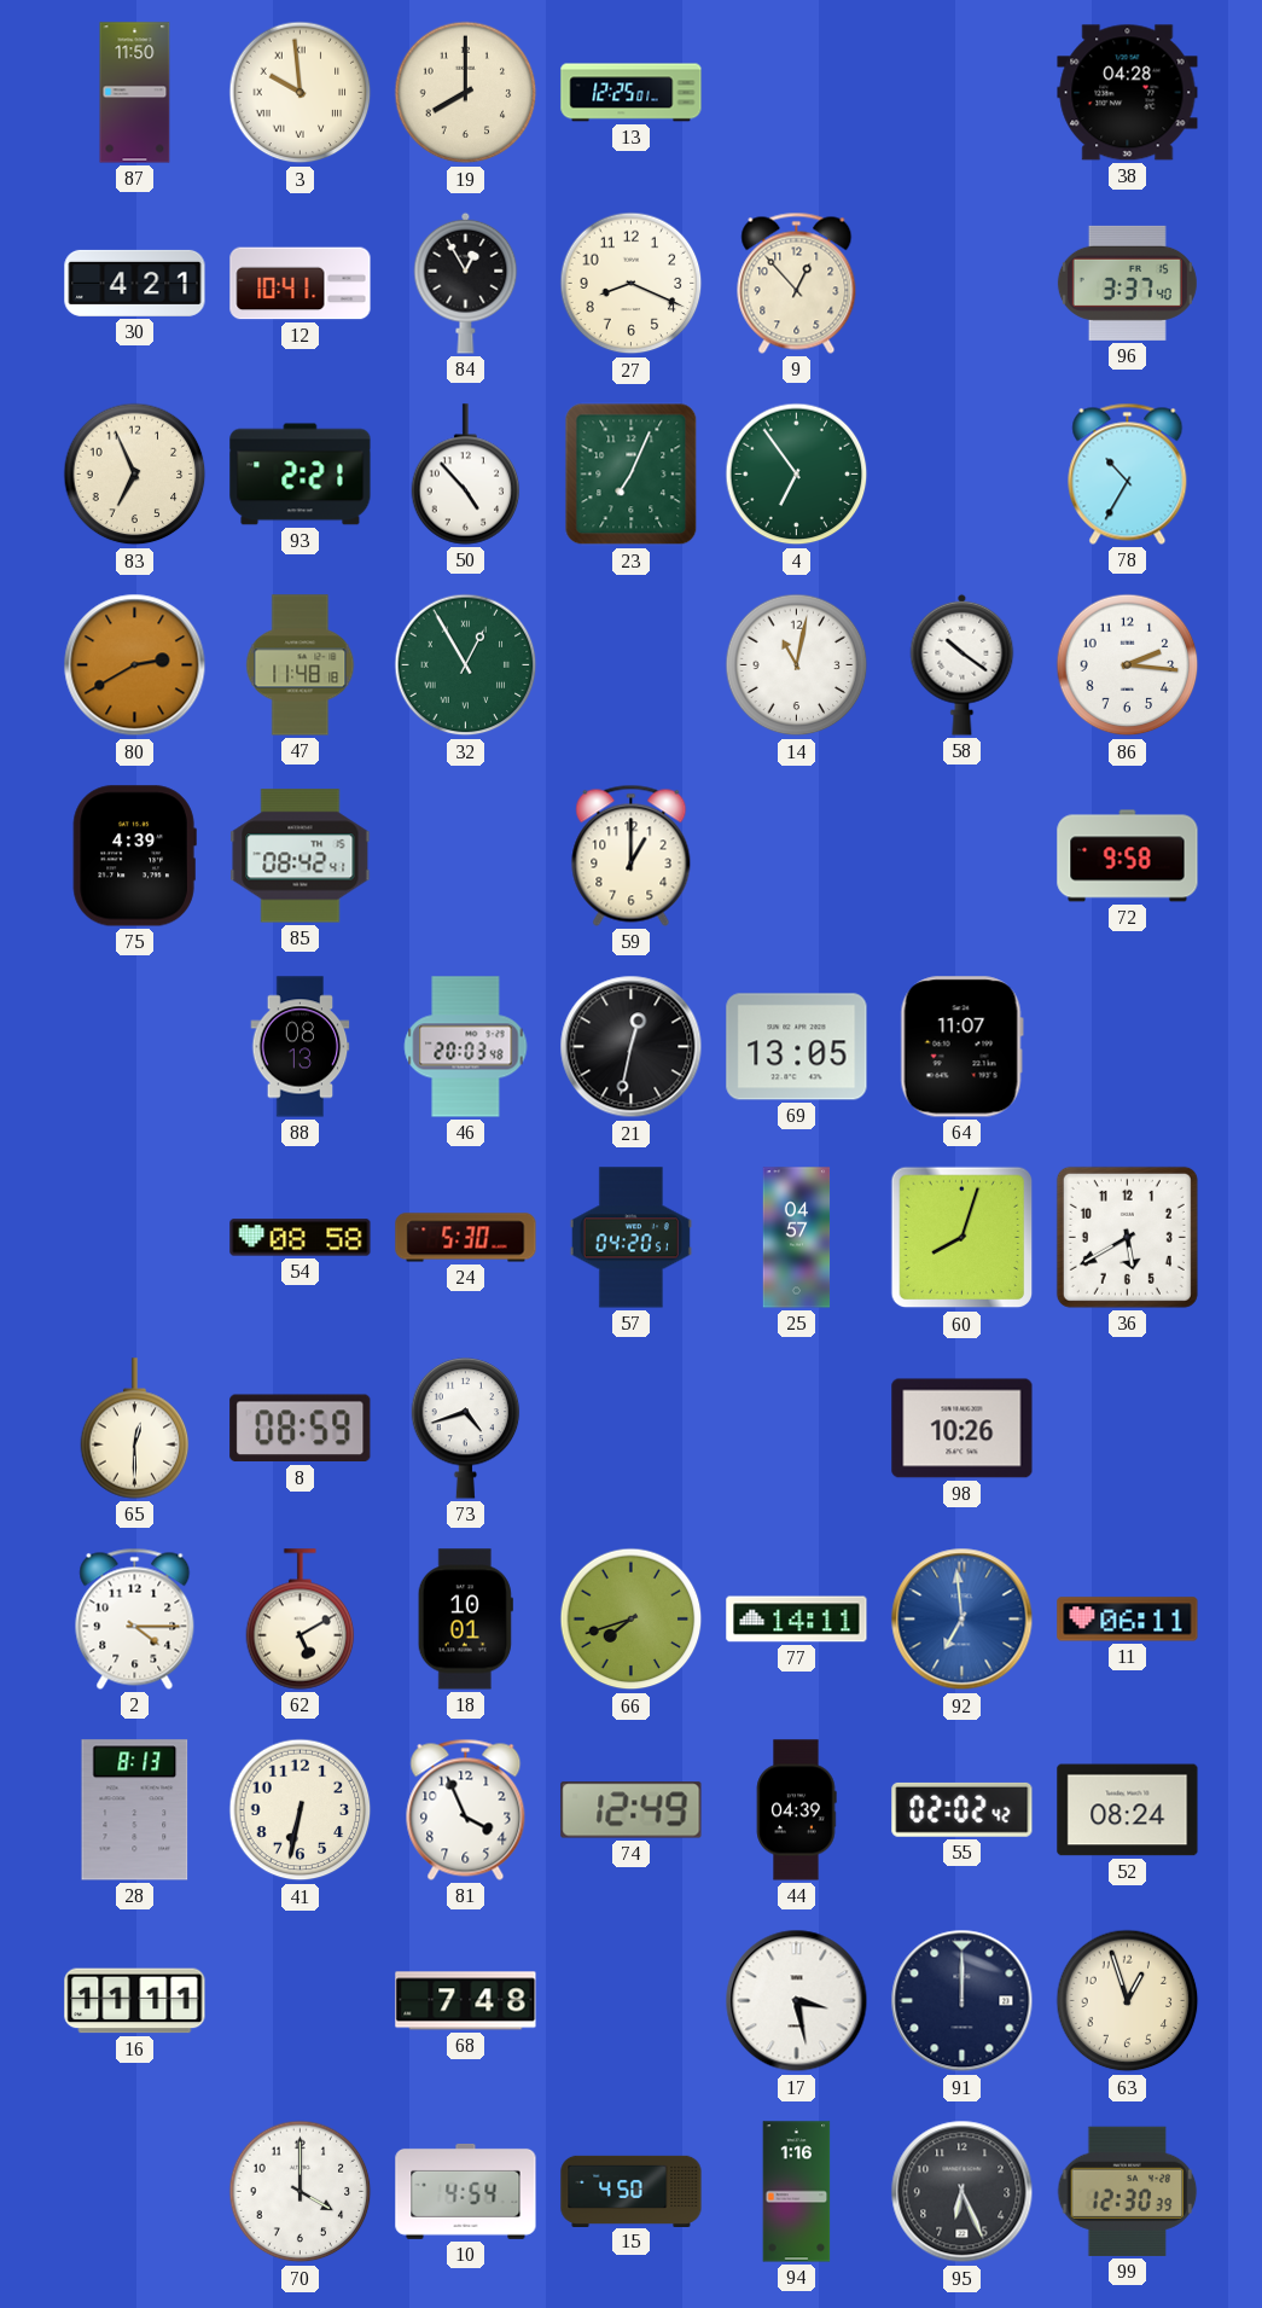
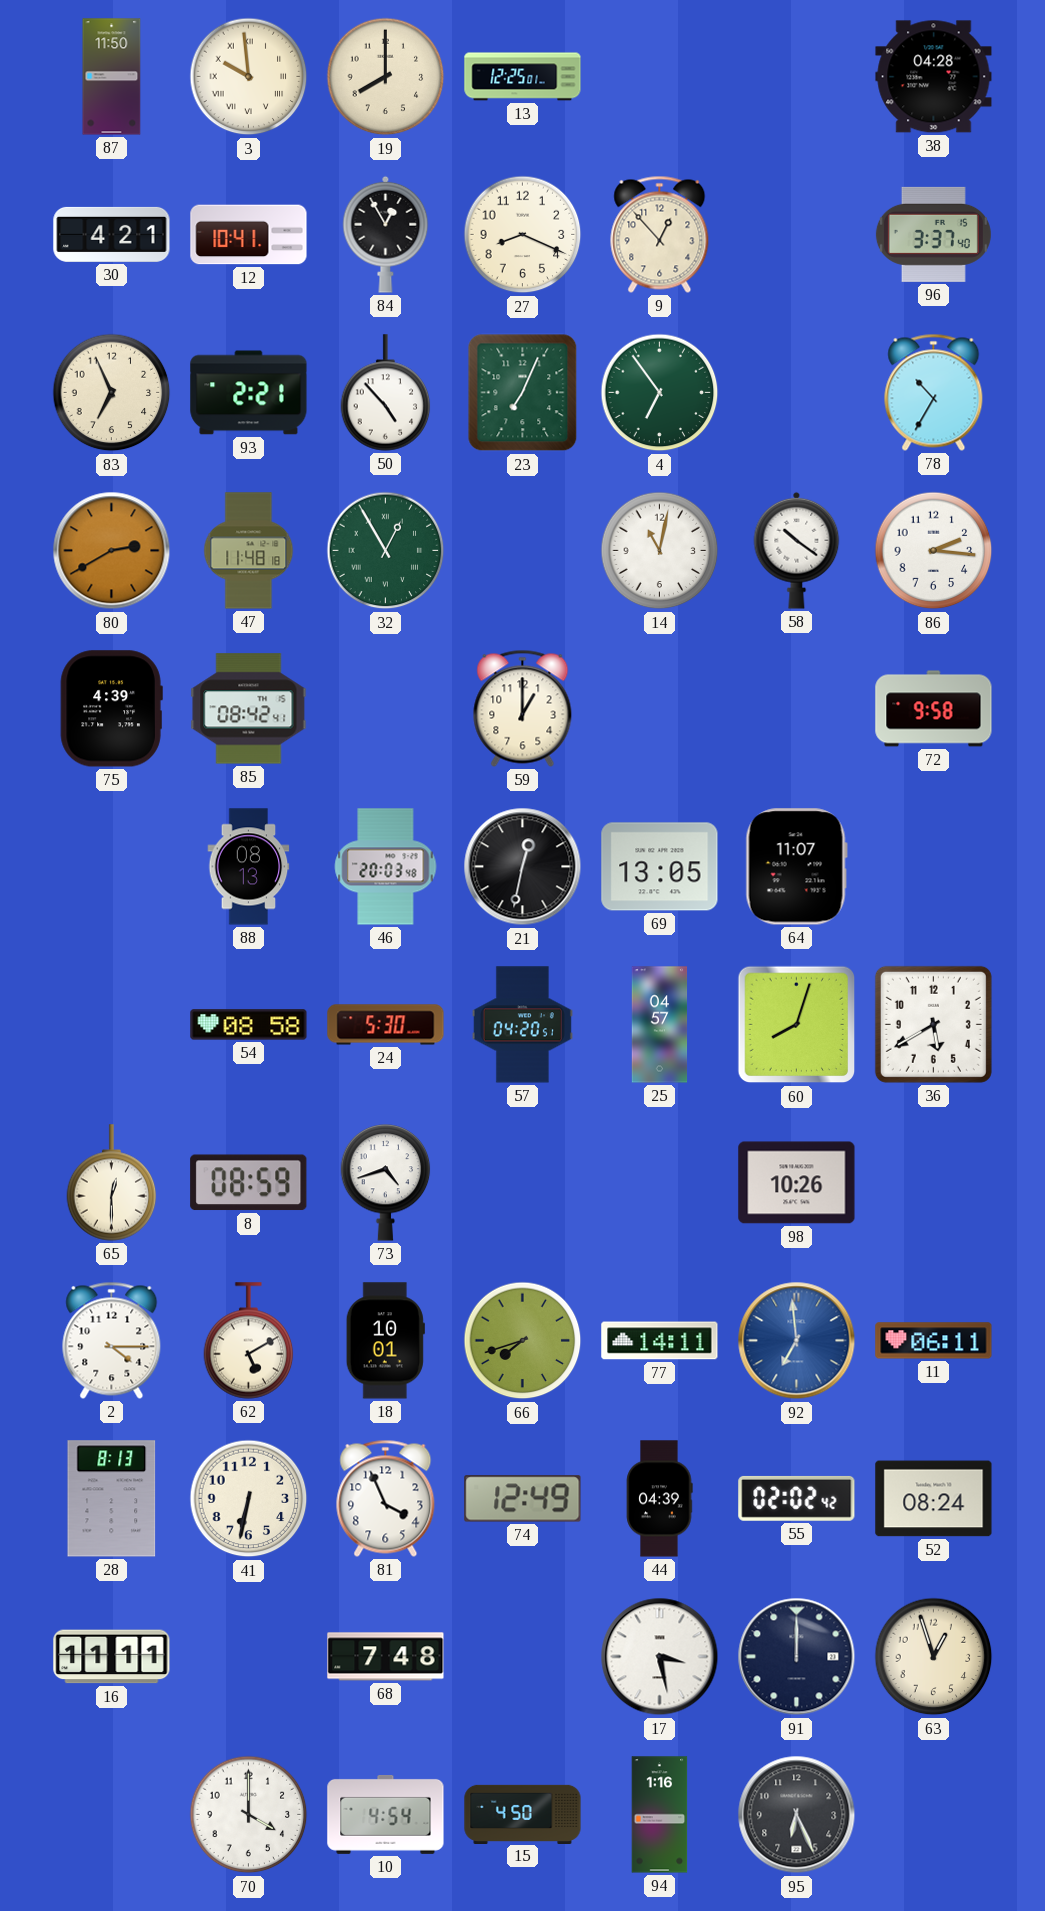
99: 12:30 -> none
